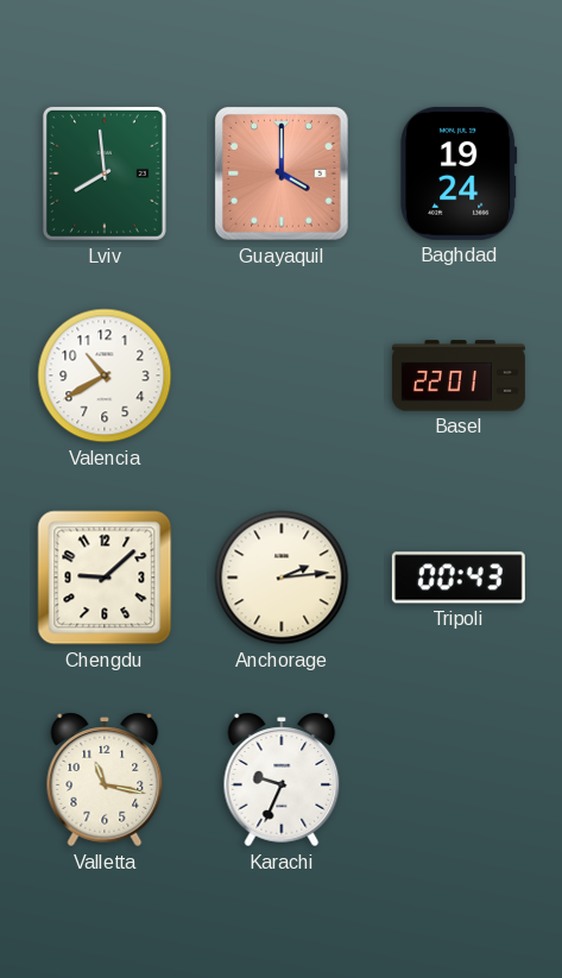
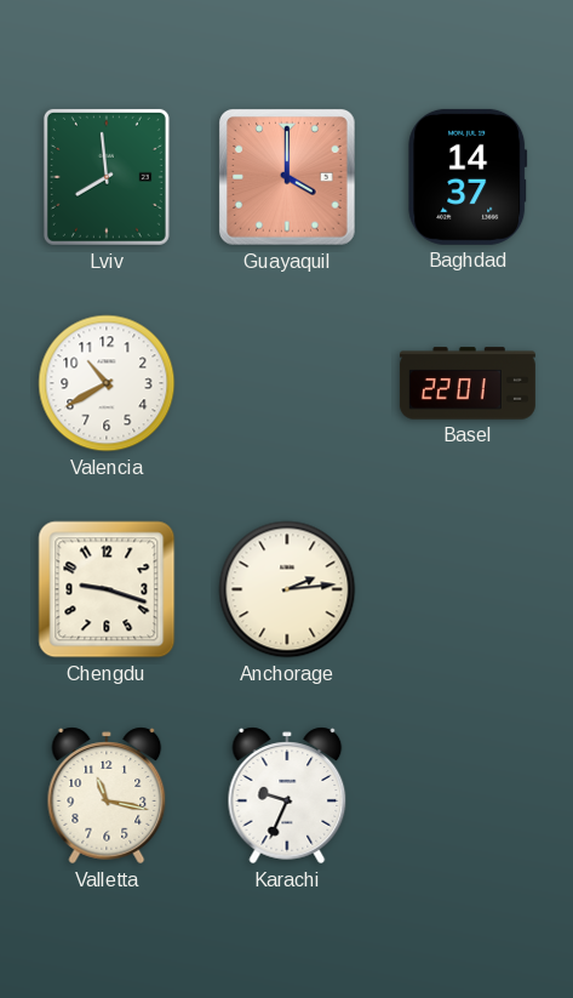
Baghdad: 19:24 -> 14:37
Chengdu: 9:08 -> 9:18
Tripoli: 00:43 -> none
